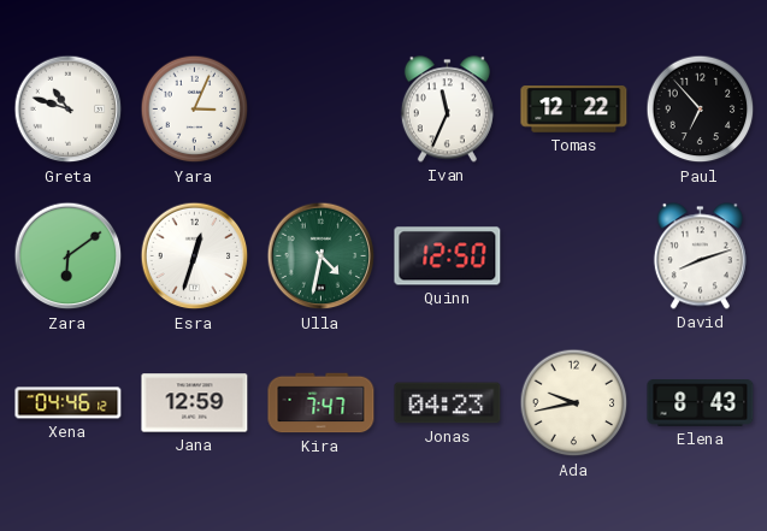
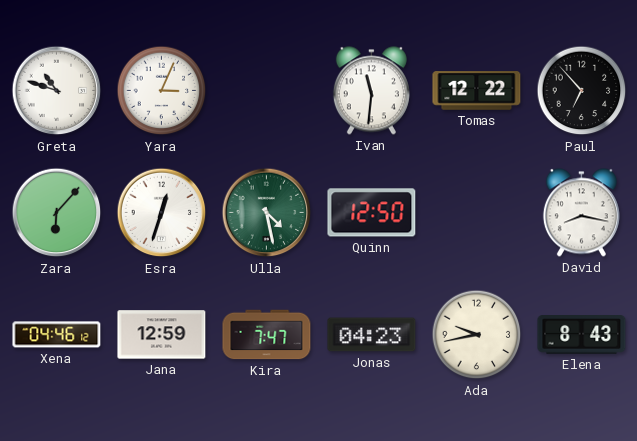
Ivan: 11:34 -> 11:31
Zara: 6:09 -> 6:07
Ulla: 4:32 -> 4:28
David: 8:12 -> 8:17
